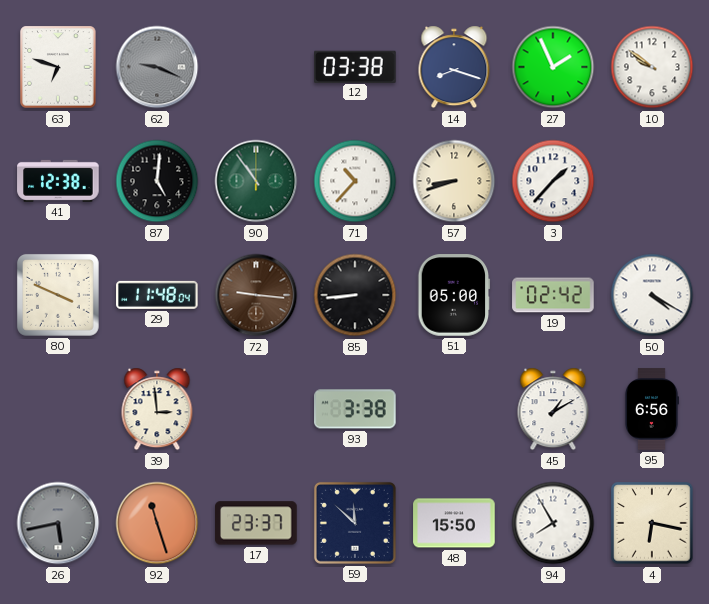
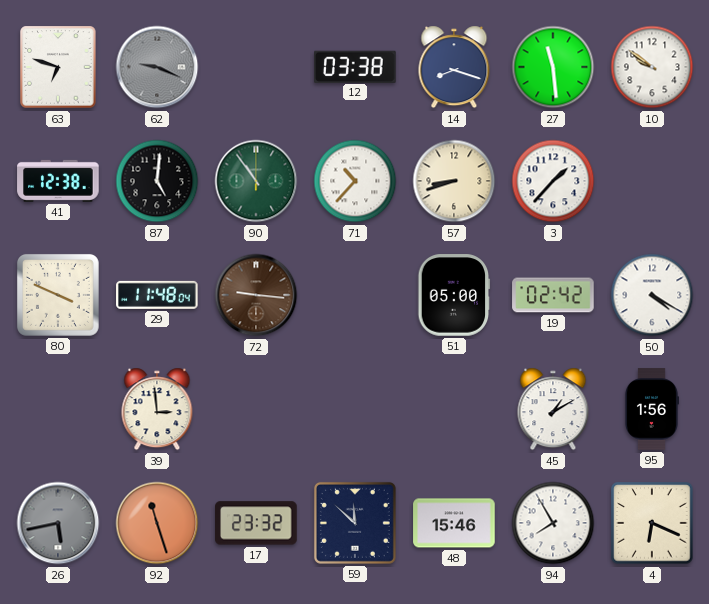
27: 1:56 -> 11:29
85: 8:44 -> none
93: 3:38 -> none
95: 6:56 -> 1:56
17: 23:37 -> 23:32
48: 15:50 -> 15:46
4: 6:17 -> 6:19
